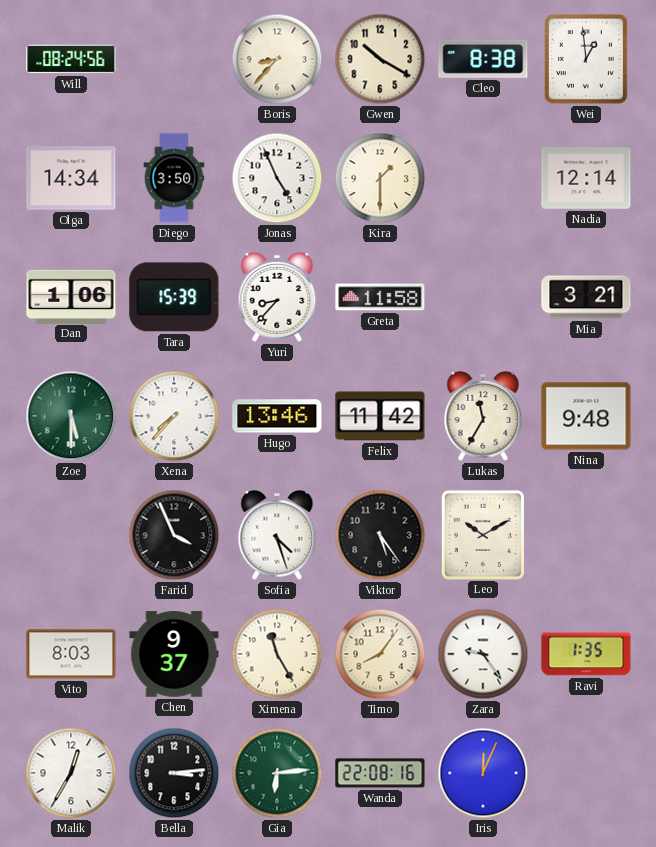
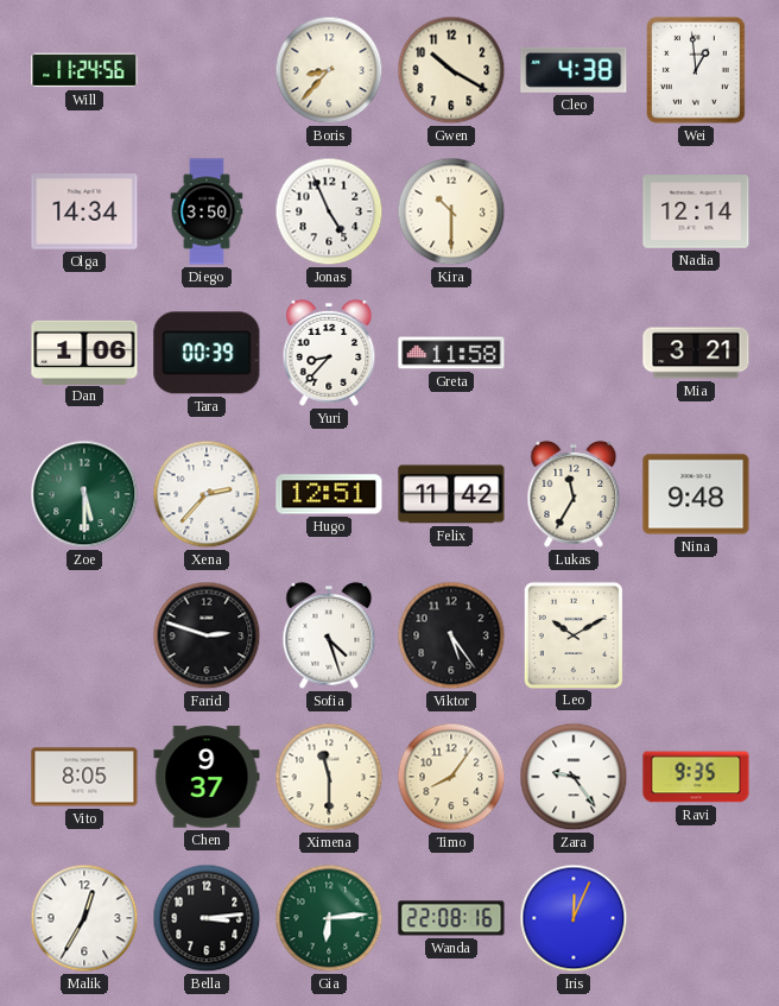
Will: 08:24 -> 11:24
Cleo: 8:38 -> 4:38
Kira: 1:30 -> 10:30
Tara: 15:39 -> 00:39
Xena: 7:37 -> 2:37
Hugo: 13:46 -> 12:51
Farid: 3:56 -> 2:48
Vito: 8:03 -> 8:05
Ximena: 11:25 -> 11:30
Ravi: 1:35 -> 9:35
